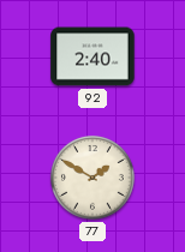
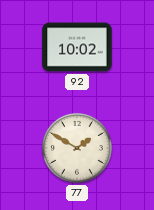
92: 2:40 -> 10:02
